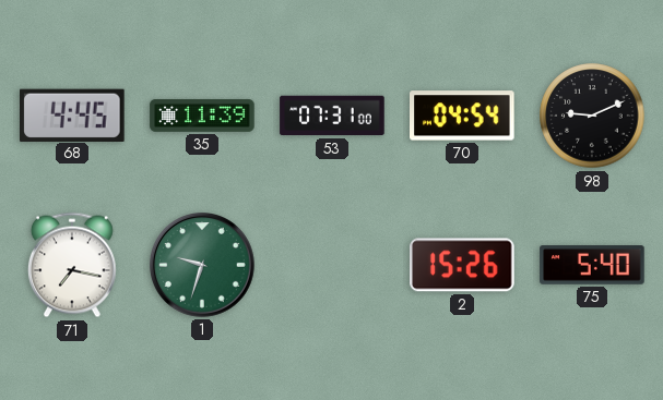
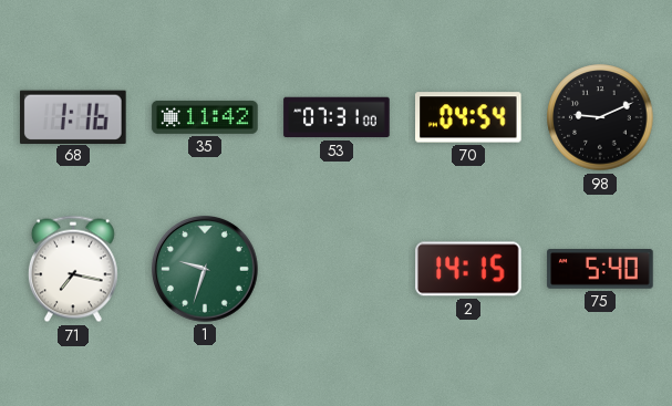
68: 4:45 -> 1:16
35: 11:39 -> 11:42
2: 15:26 -> 14:15
